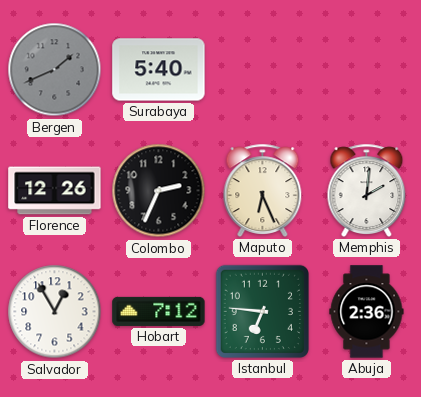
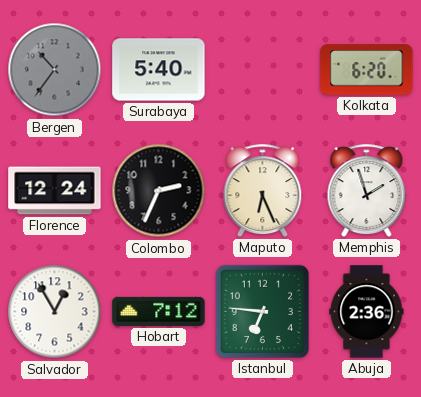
Bergen: 1:41 -> 10:36
Kolkata: none -> 6:20
Florence: 12:26 -> 12:24
Memphis: 2:01 -> 1:57
